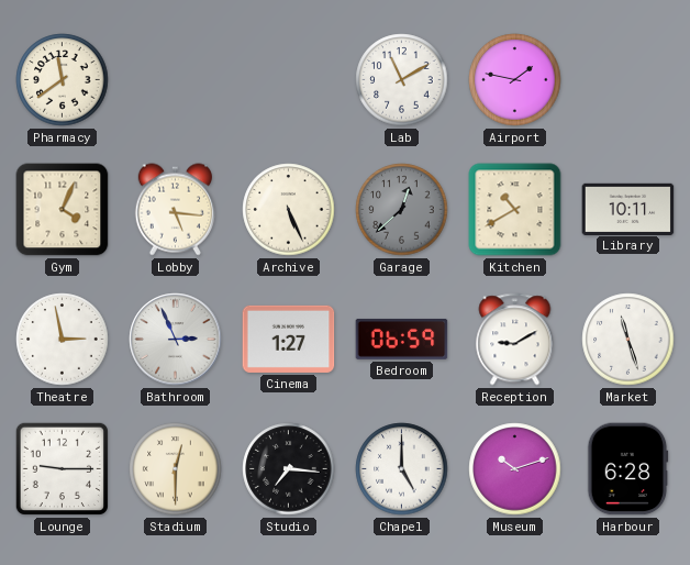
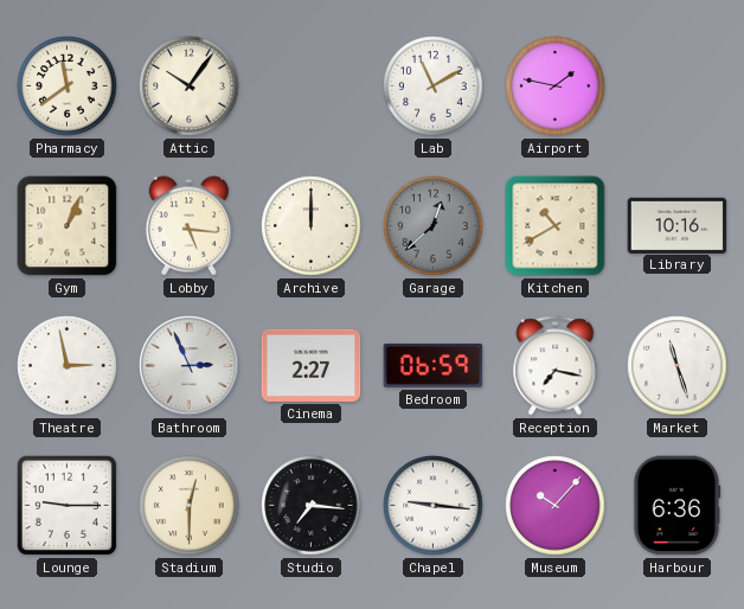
Attic: none -> 10:06
Gym: 4:04 -> 1:04
Archive: 5:26 -> 12:00
Library: 10:11 -> 10:16
Cinema: 1:27 -> 2:27
Reception: 9:10 -> 7:17
Chapel: 5:00 -> 9:16
Museum: 10:12 -> 10:07
Harbour: 6:28 -> 6:36
